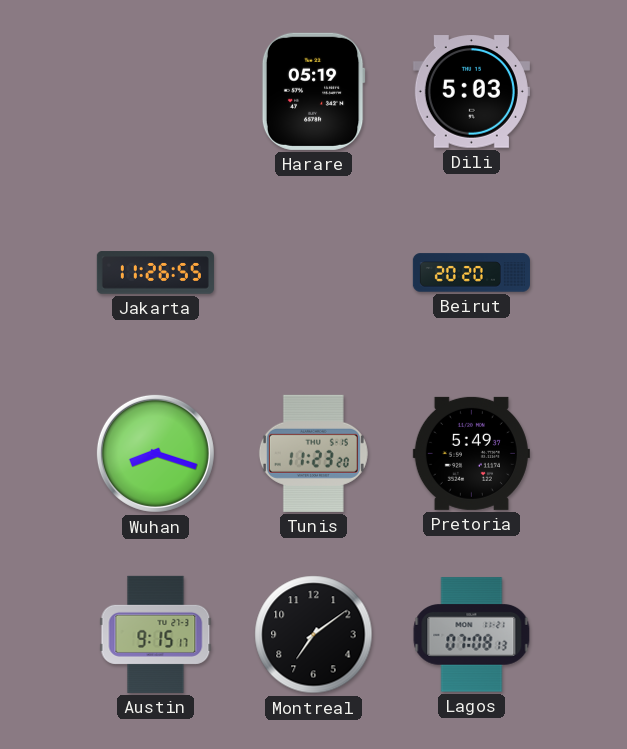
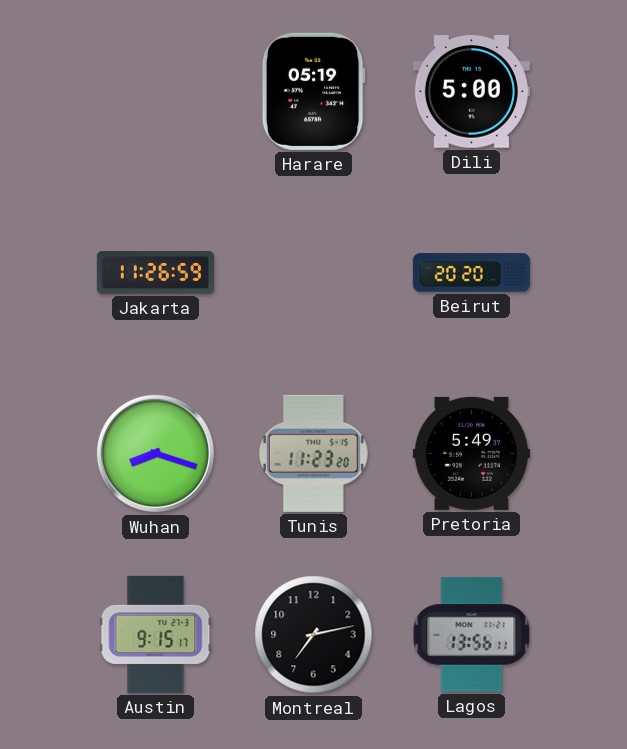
Dili: 5:03 -> 5:00
Jakarta: 11:26:55 -> 11:26:59
Montreal: 7:09 -> 7:13
Lagos: 07:08 -> 13:56
